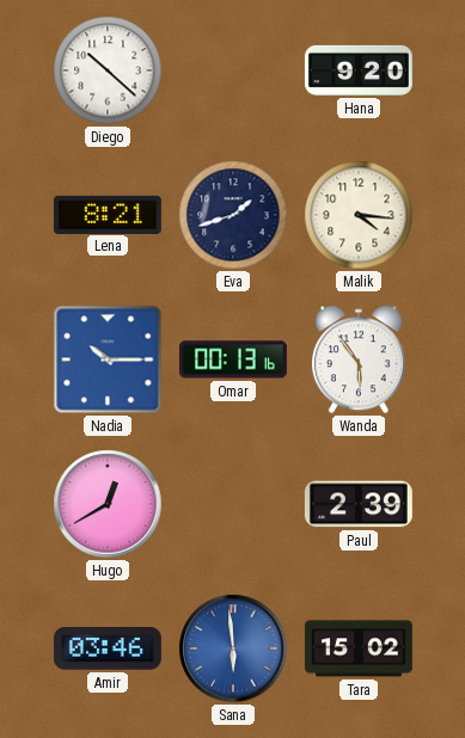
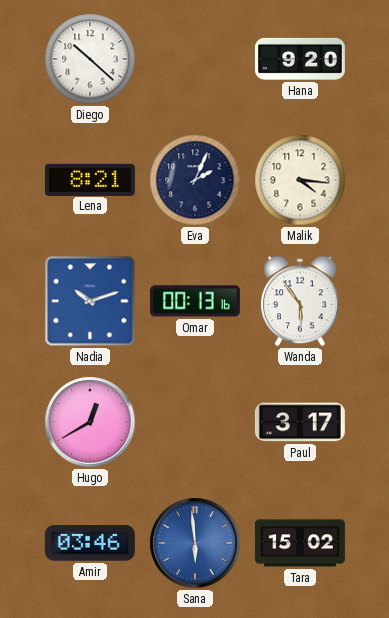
Eva: 1:42 -> 2:04
Nadia: 10:15 -> 10:12
Paul: 2:39 -> 3:17
